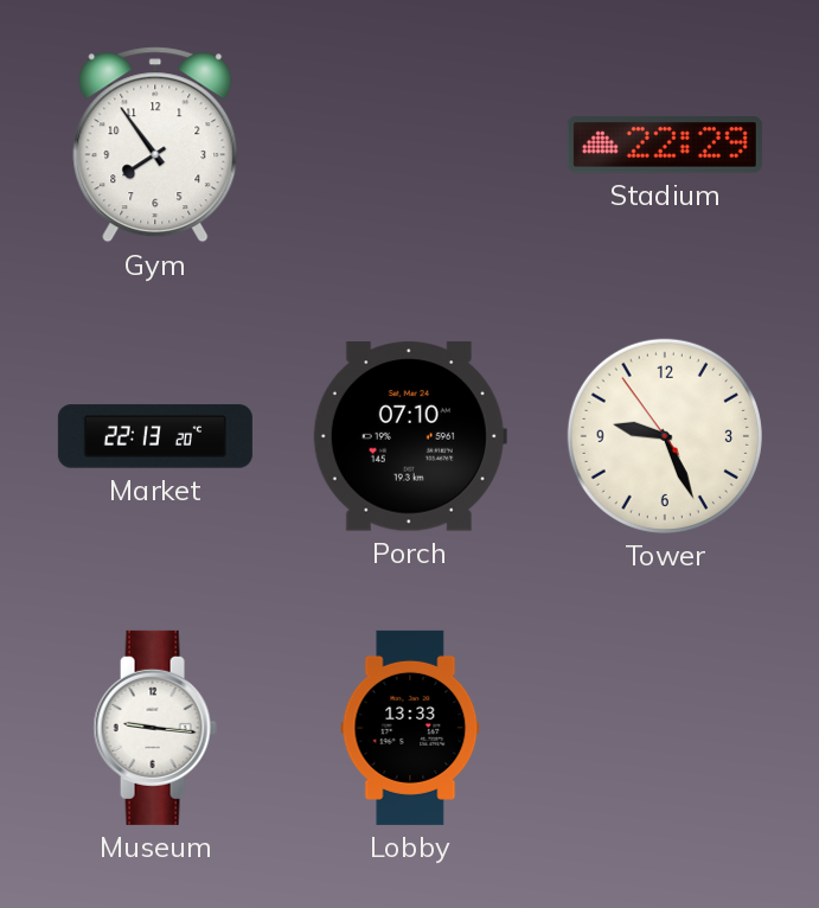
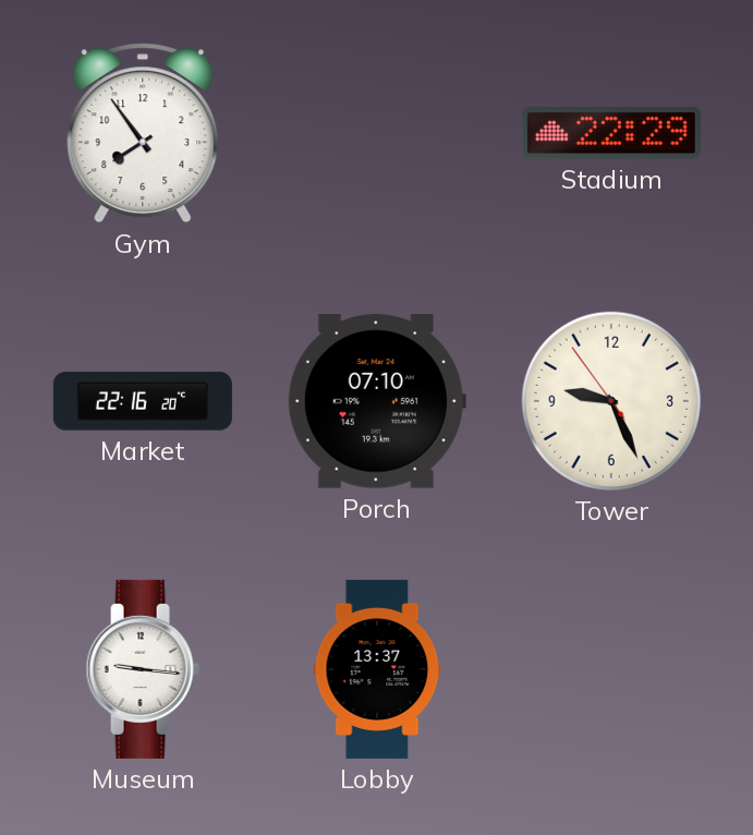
Market: 22:13 -> 22:16
Lobby: 13:33 -> 13:37
